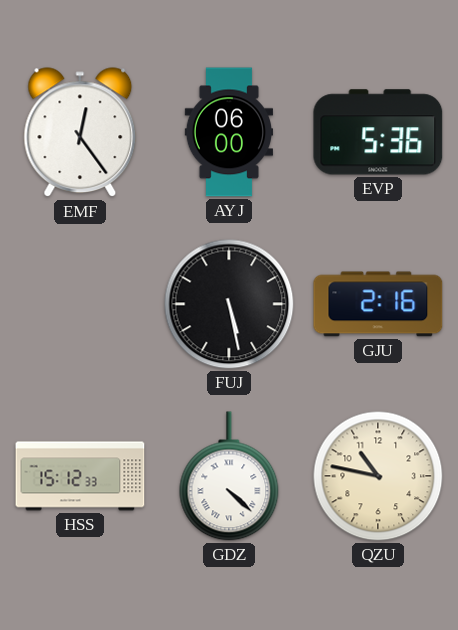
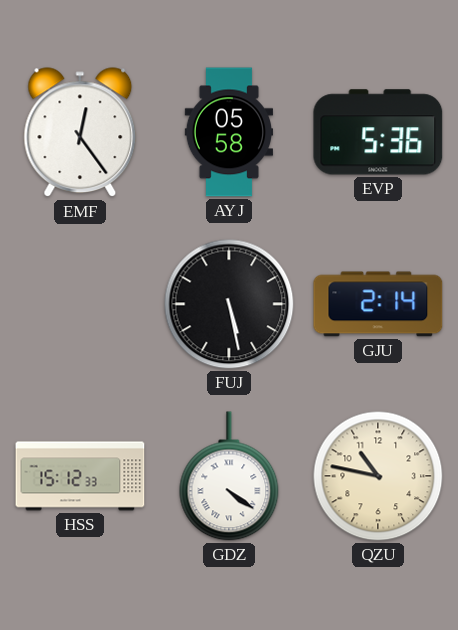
AYJ: 06:00 -> 05:58
GJU: 2:16 -> 2:14
GDZ: 4:22 -> 4:21
